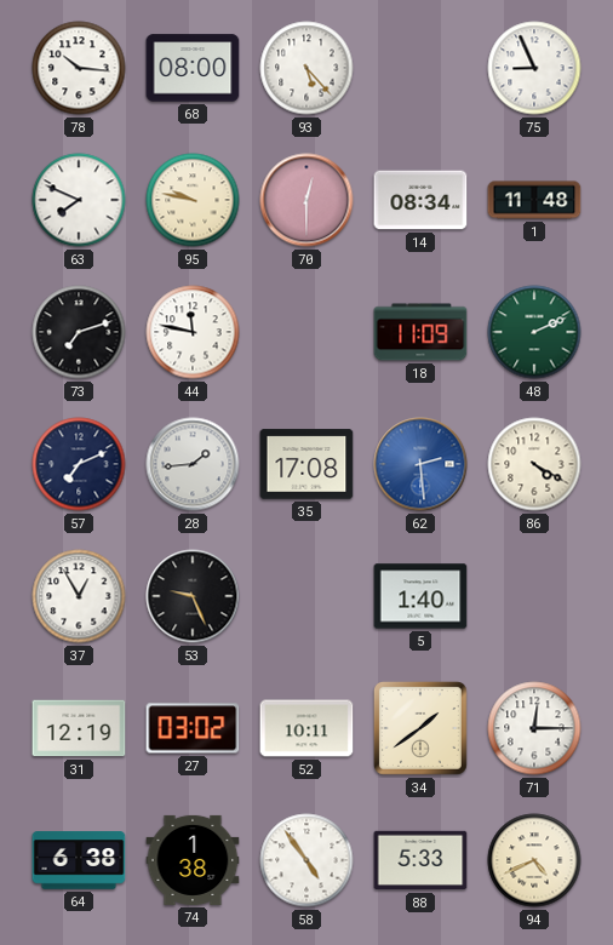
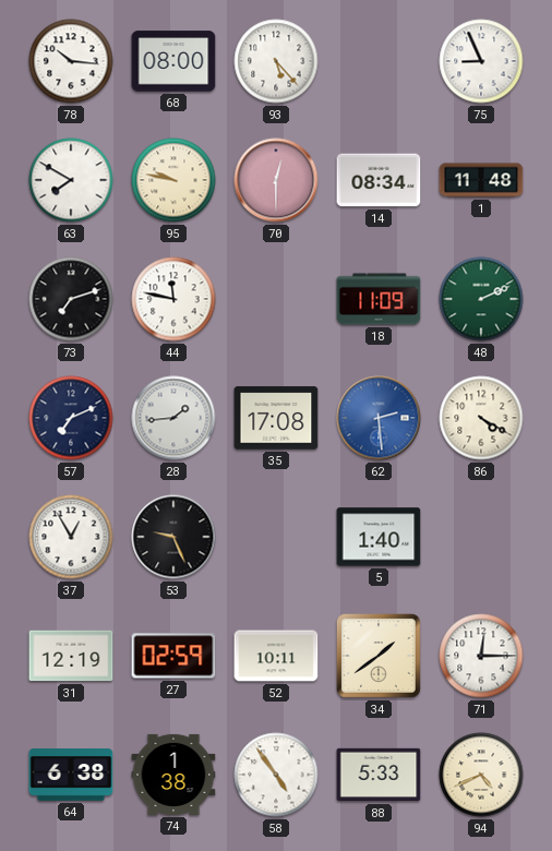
63: 7:49 -> 7:50
27: 03:02 -> 02:59
